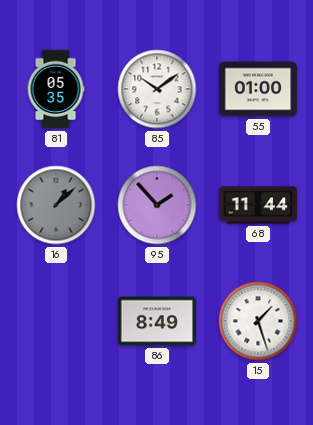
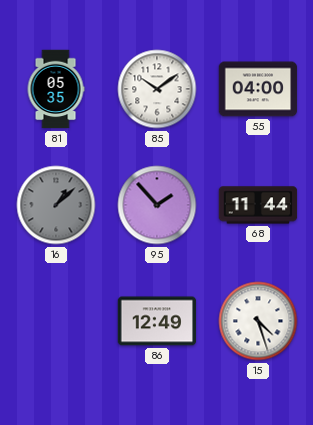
55: 01:00 -> 04:00
86: 8:49 -> 12:49
15: 1:27 -> 4:27
